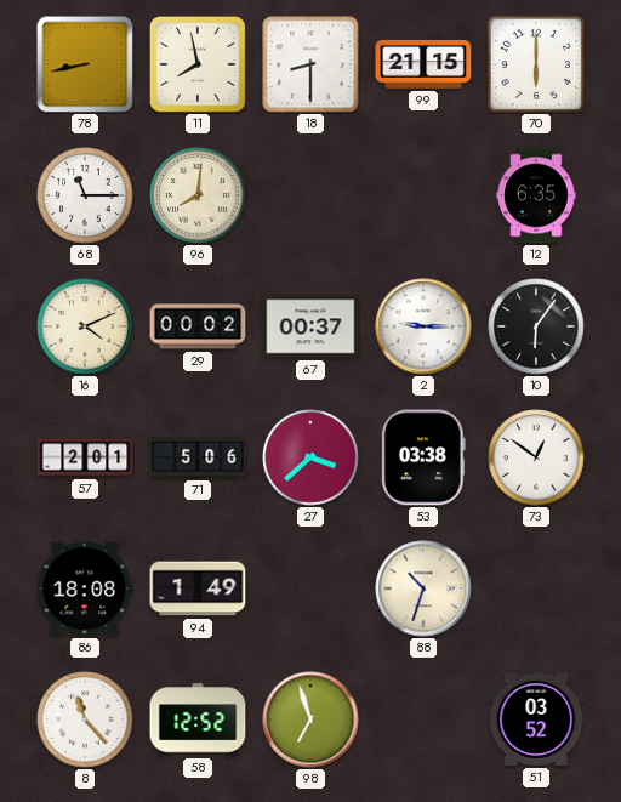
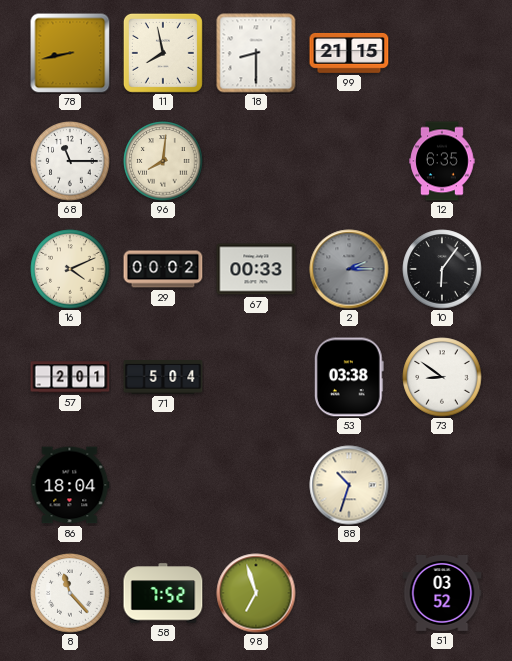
70: 6:00 -> none
67: 00:37 -> 00:33
2: 9:15 -> 2:15
2 dial: white -> grey
71: 5:06 -> 5:04
27: 3:38 -> none
73: 12:51 -> 8:51
86: 18:08 -> 18:04
94: 1:49 -> none
58: 12:52 -> 7:52
